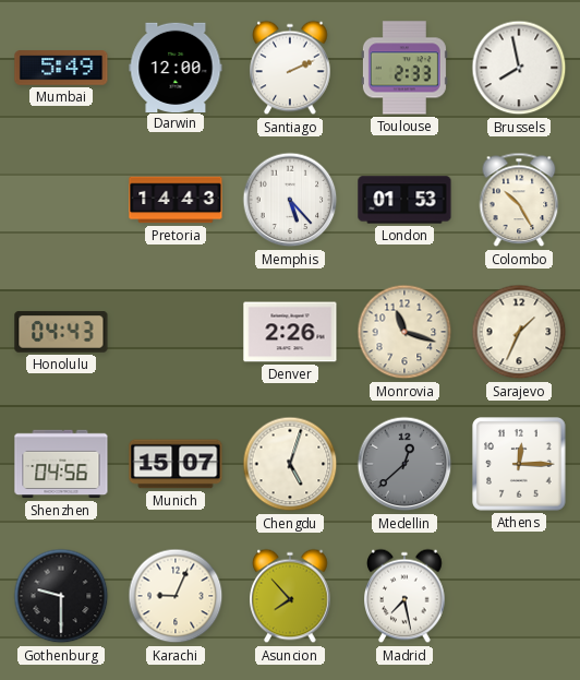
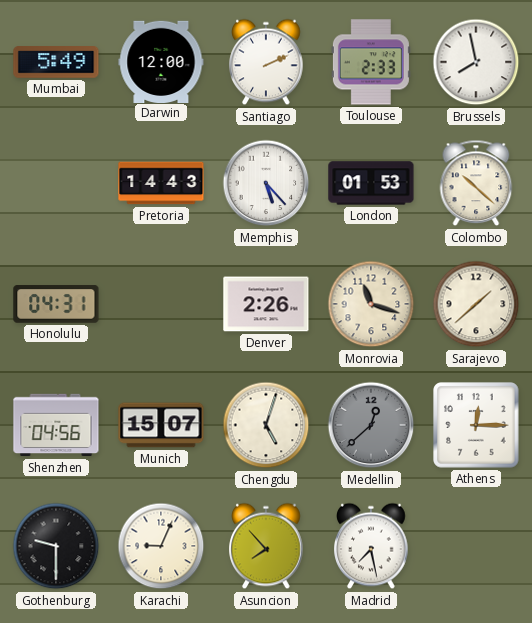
Colombo: 10:25 -> 10:22
Honolulu: 04:43 -> 04:31
Sarajevo: 1:34 -> 1:38
